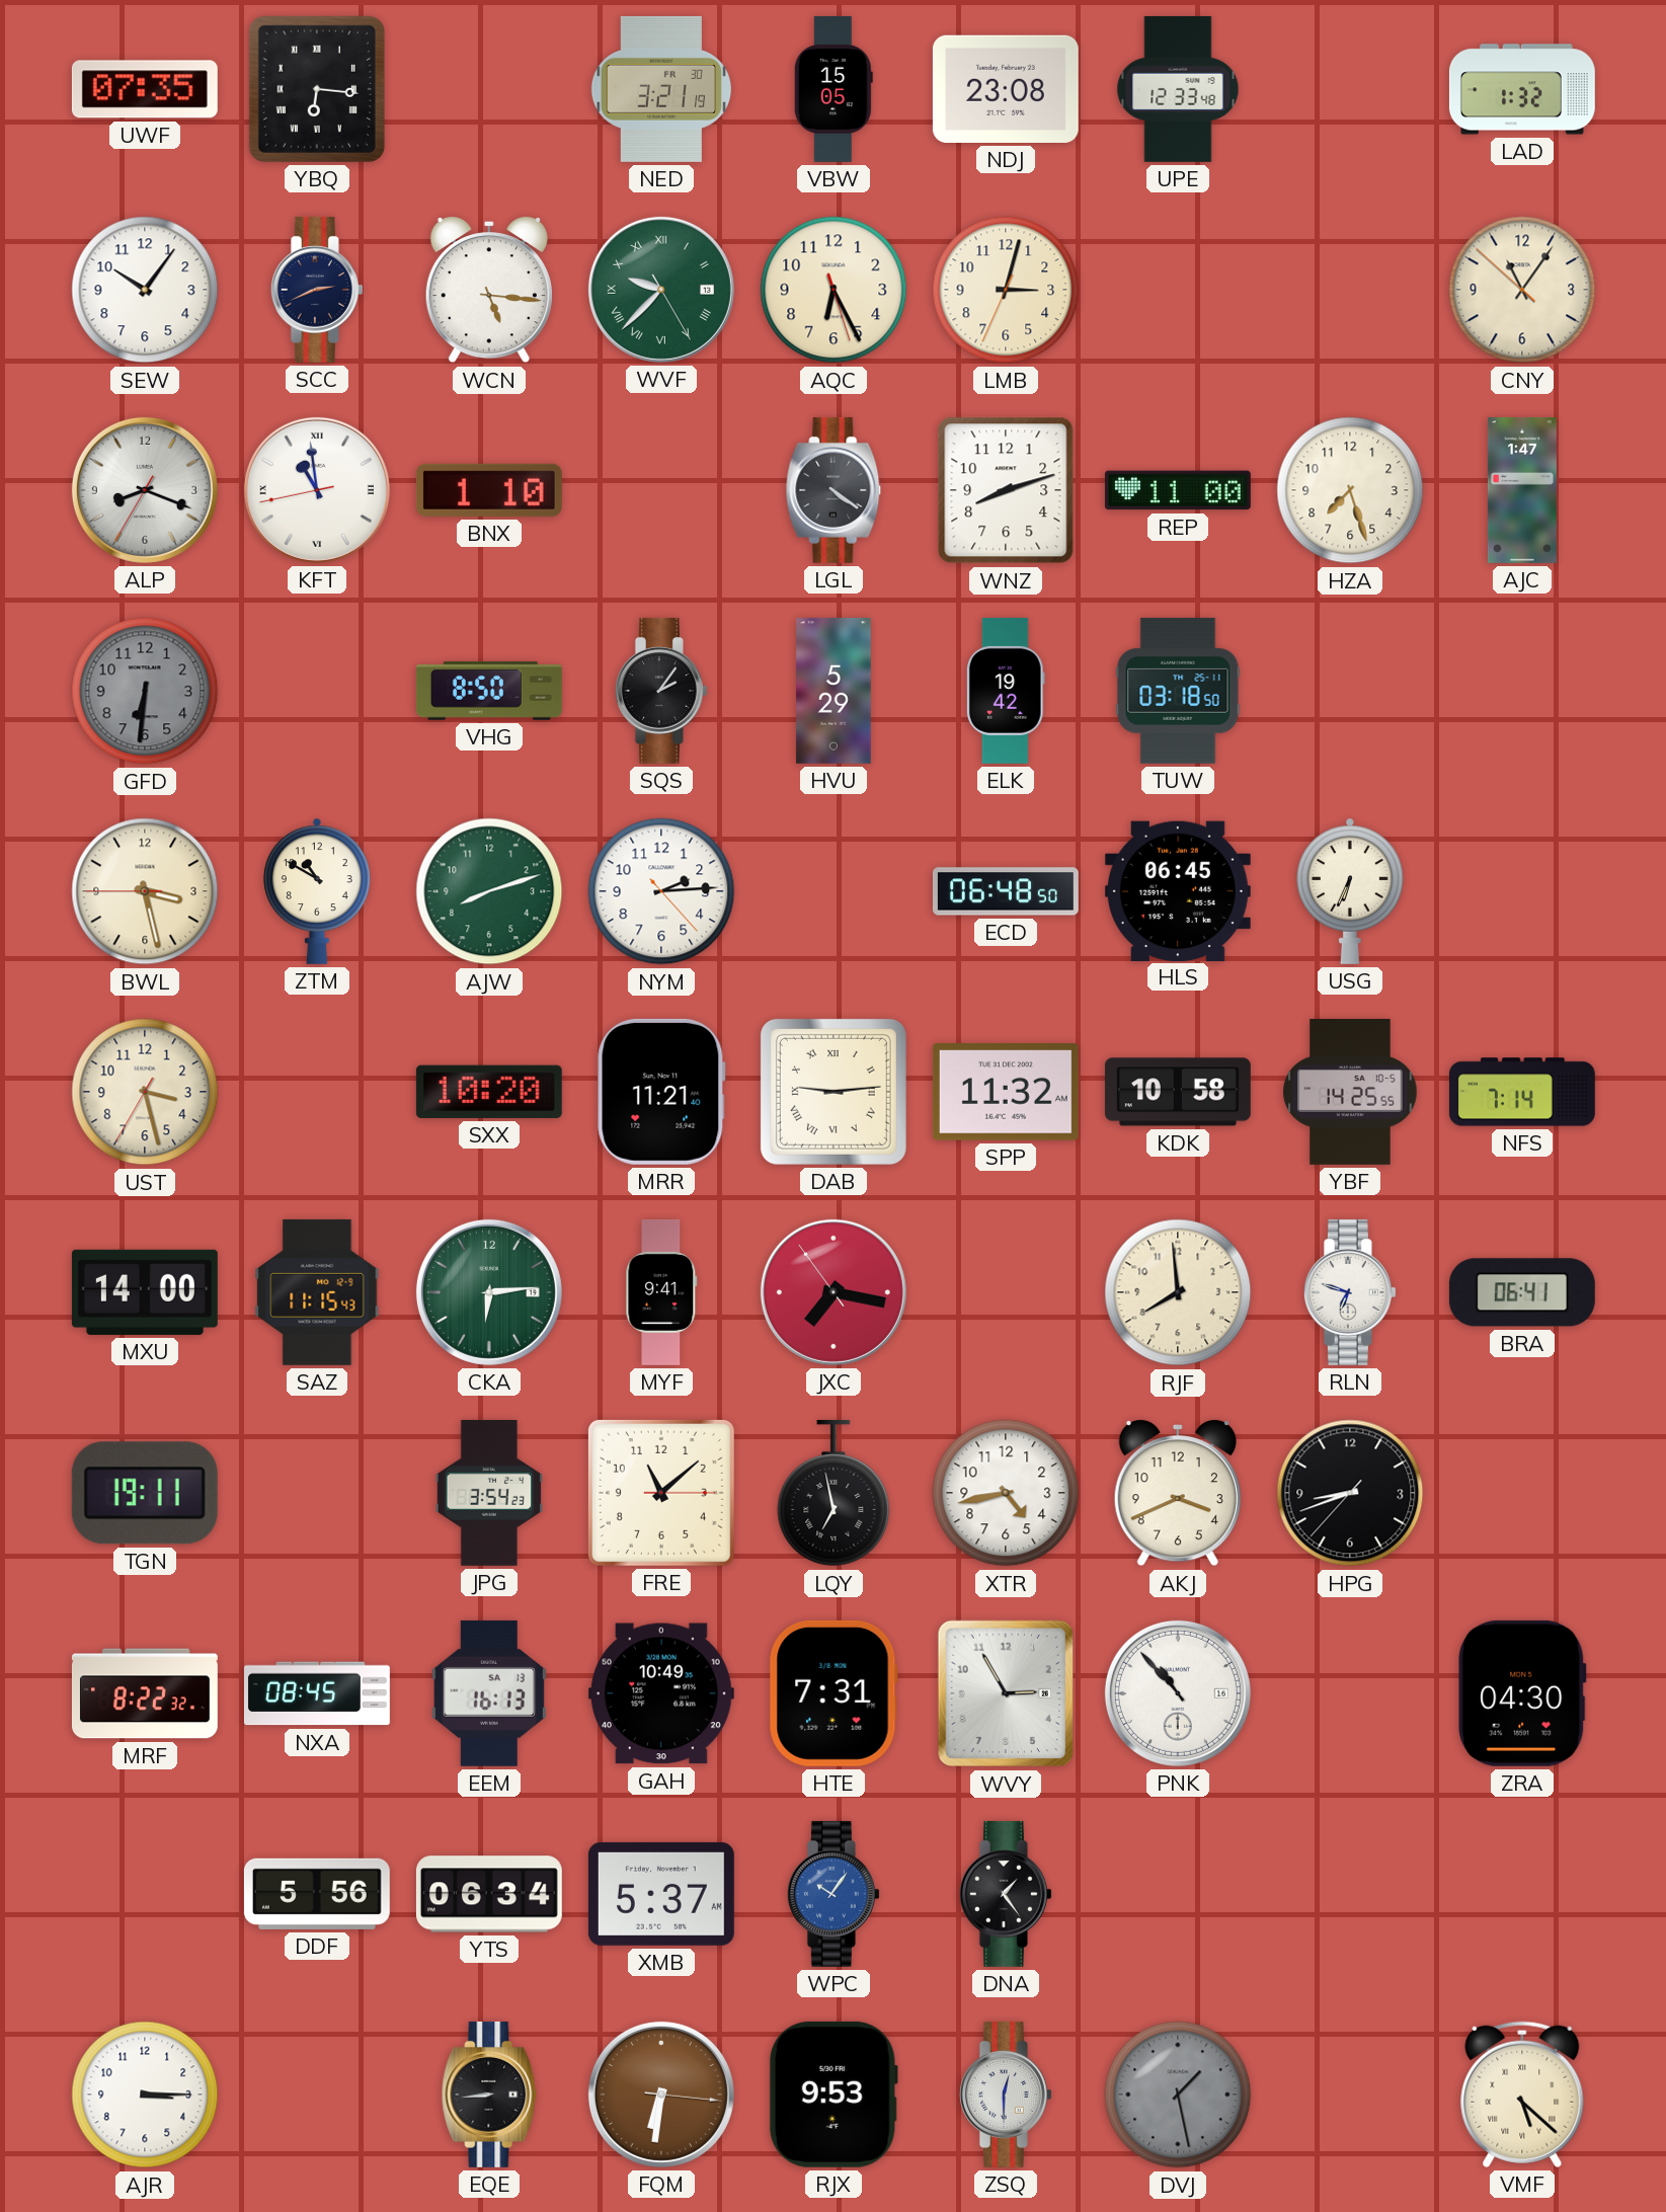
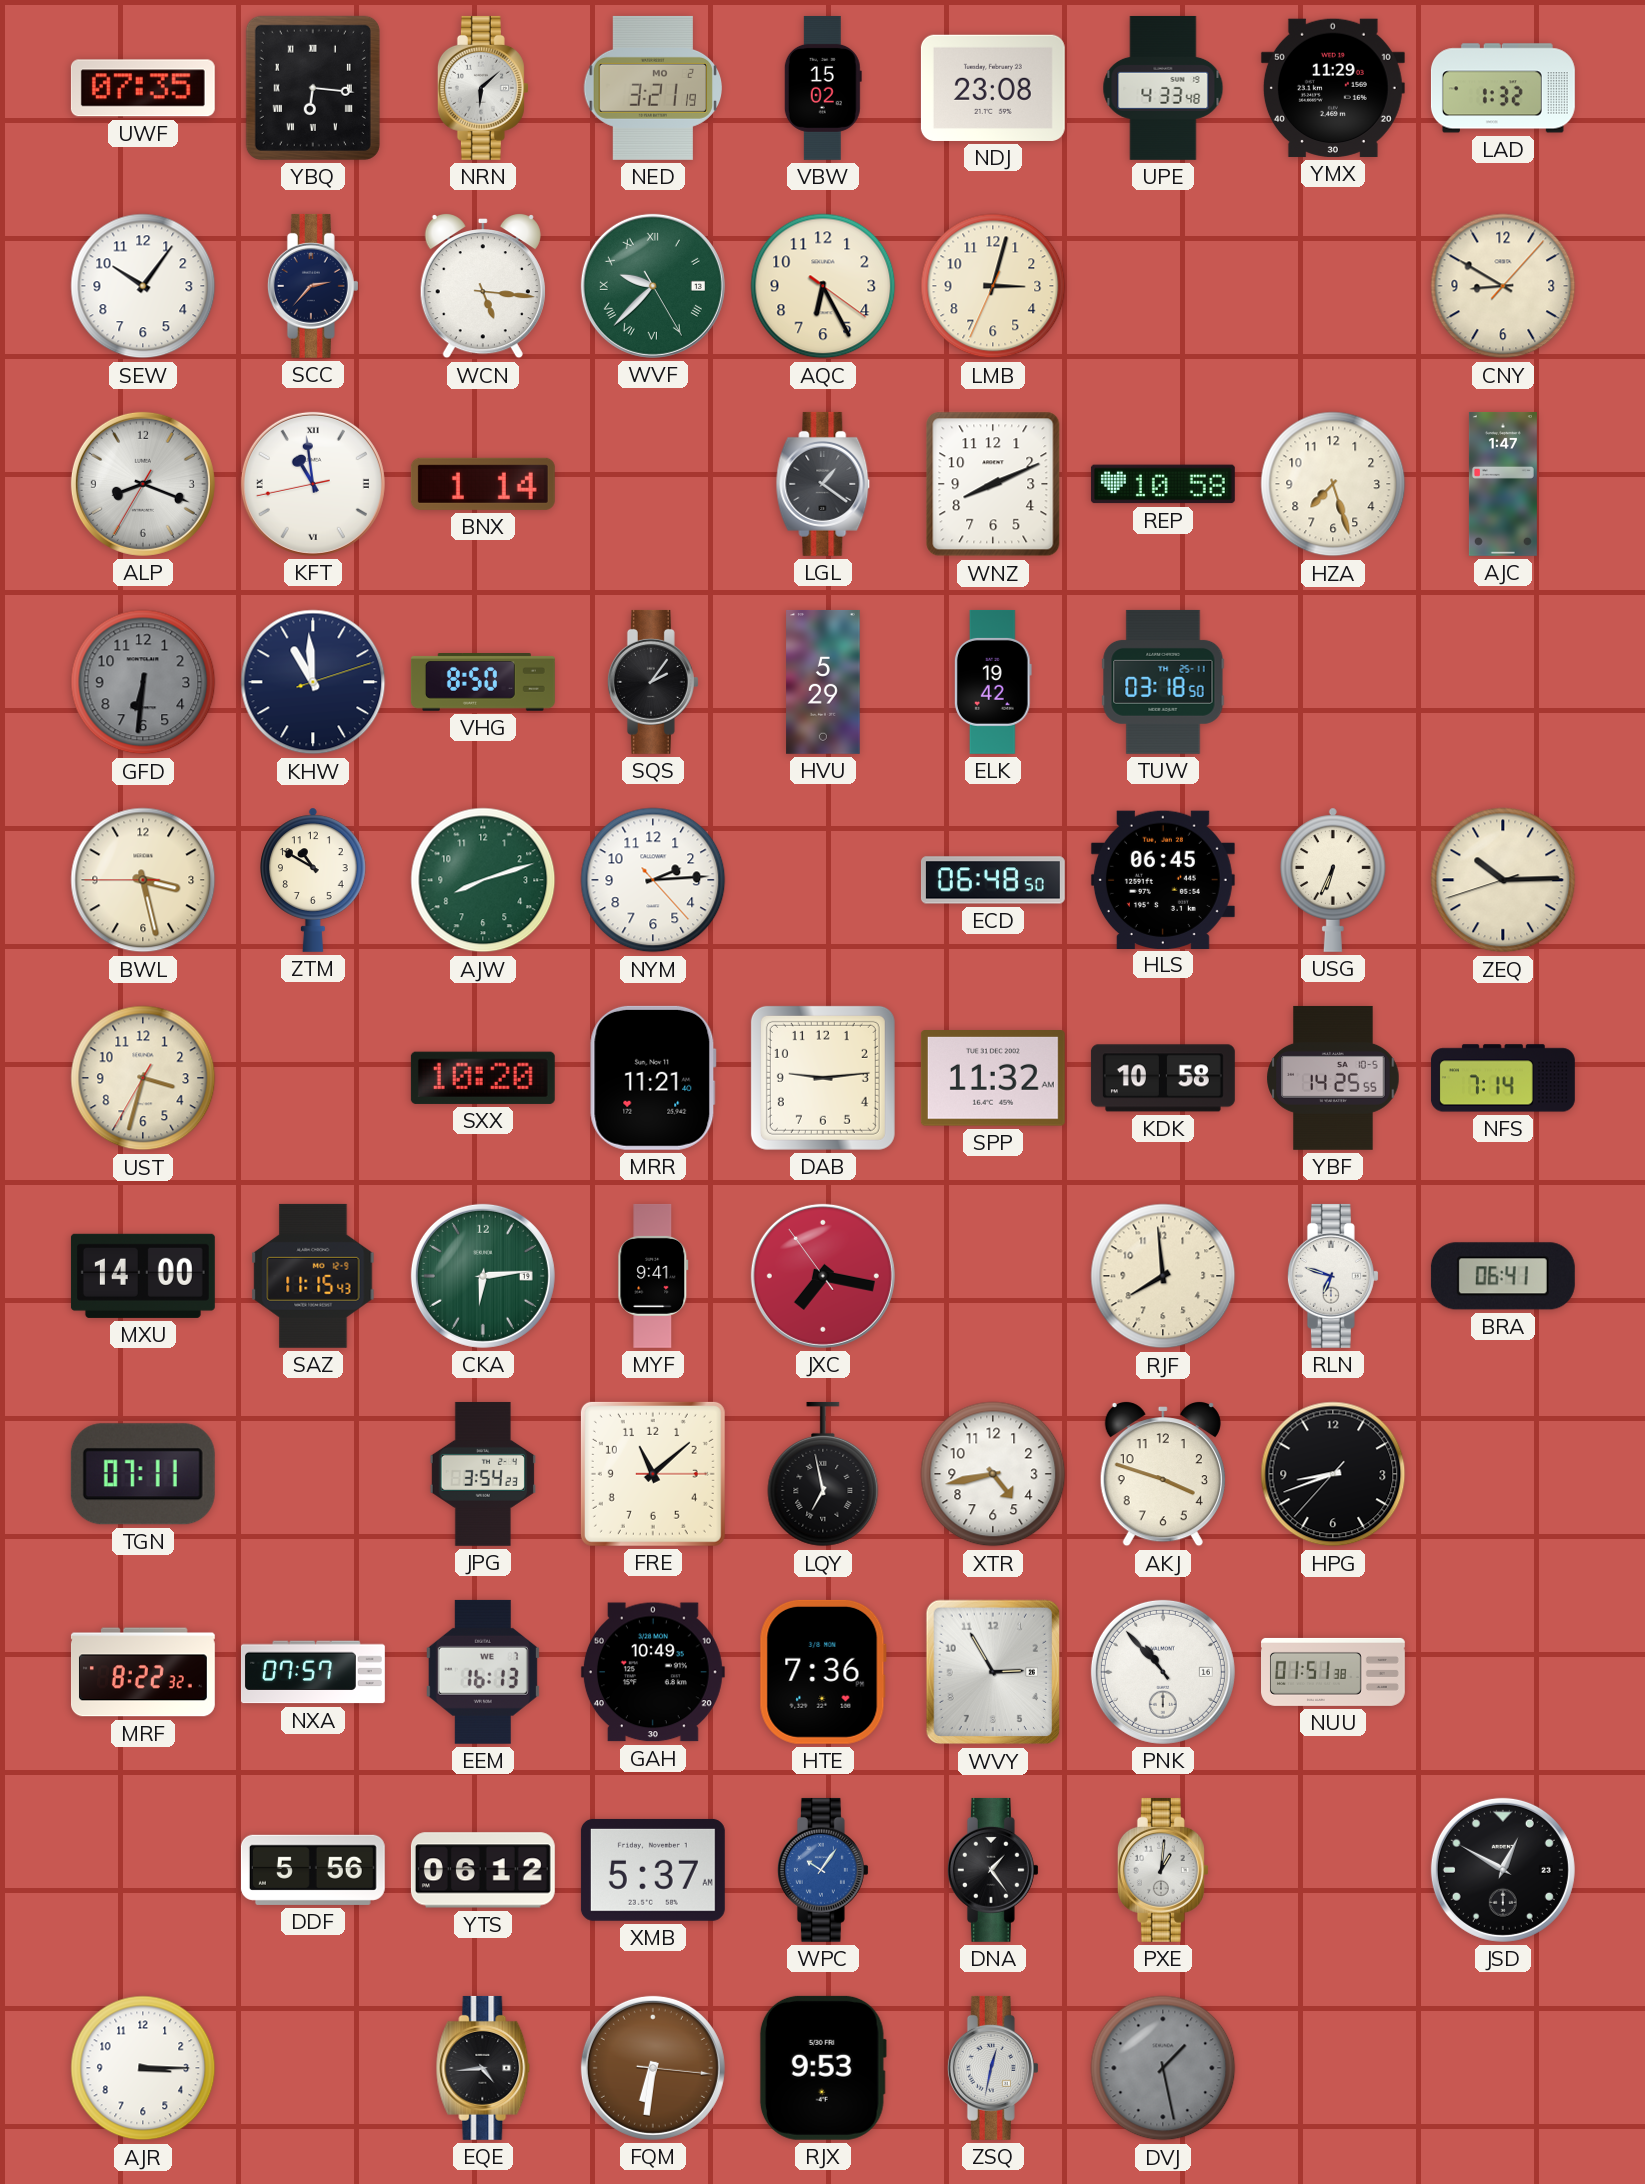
NRN: none -> 6:08
NED date: FR 30 -> MO 2
VBW: 15:05 -> 15:02
UPE: 12:33 -> 4:33
YMX: none -> 11:29
SCC: 2:41 -> 2:37
AQC: 6:25:27 -> 6:25:21
CNY: 11:05 -> 8:50
BNX: 1:10 -> 1:14
LGL: 4:21 -> 1:21
WNZ: 8:12 -> 8:11
REP: 11:00 -> 10:58
KHW: none -> 10:59
ZEQ: none -> 10:14
UST: 3:27 -> 3:32
DAB numerals: Roman -> Arabic
TGN: 19:11 -> 07:11
AKJ: 3:41 -> 3:48
NXA: 08:45 -> 07:57
EEM date: SA 13 -> WE 7
HTE: 7:31 -> 7:36
NUU: none -> 01:51
ZRA: 04:30 -> none
YTS: 06:34 -> 06:12
PXE: none -> 1:01
JSD: none -> 12:50
EQE: 8:44 -> 4:44
ZSQ: 12:30 -> 12:32
VMF: 5:22 -> none
